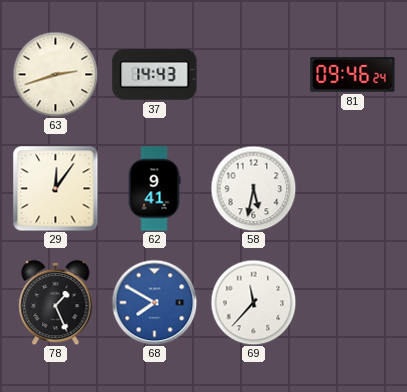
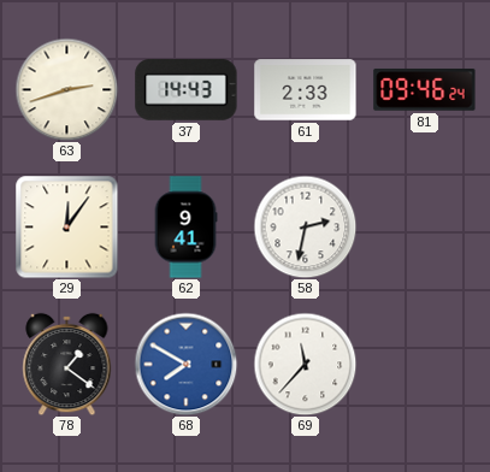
61: none -> 2:33
58: 5:32 -> 2:32
78: 1:26 -> 1:21
